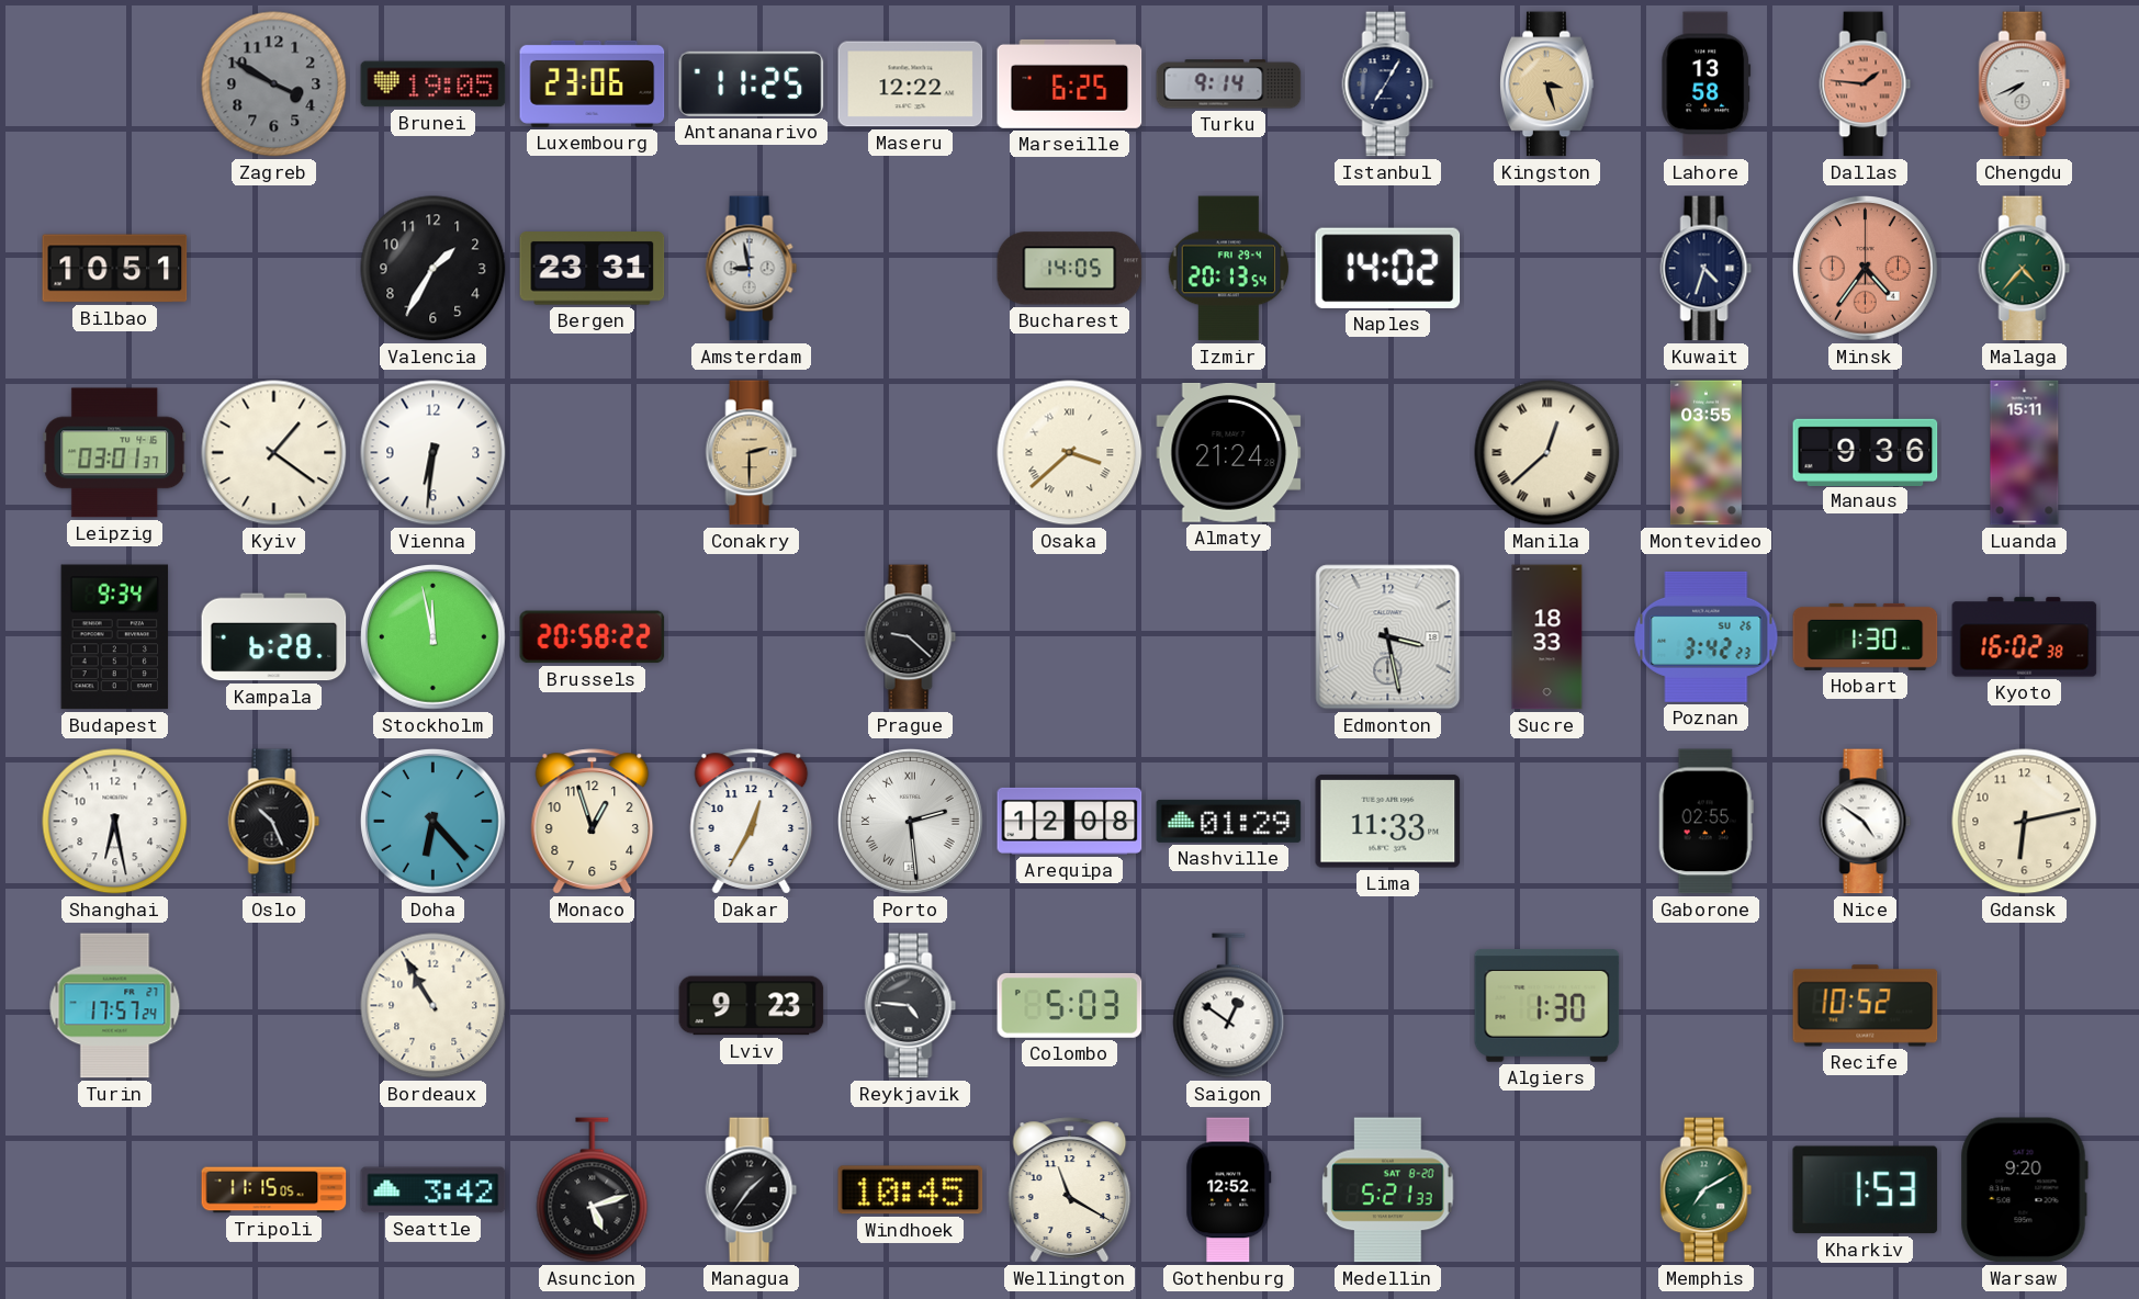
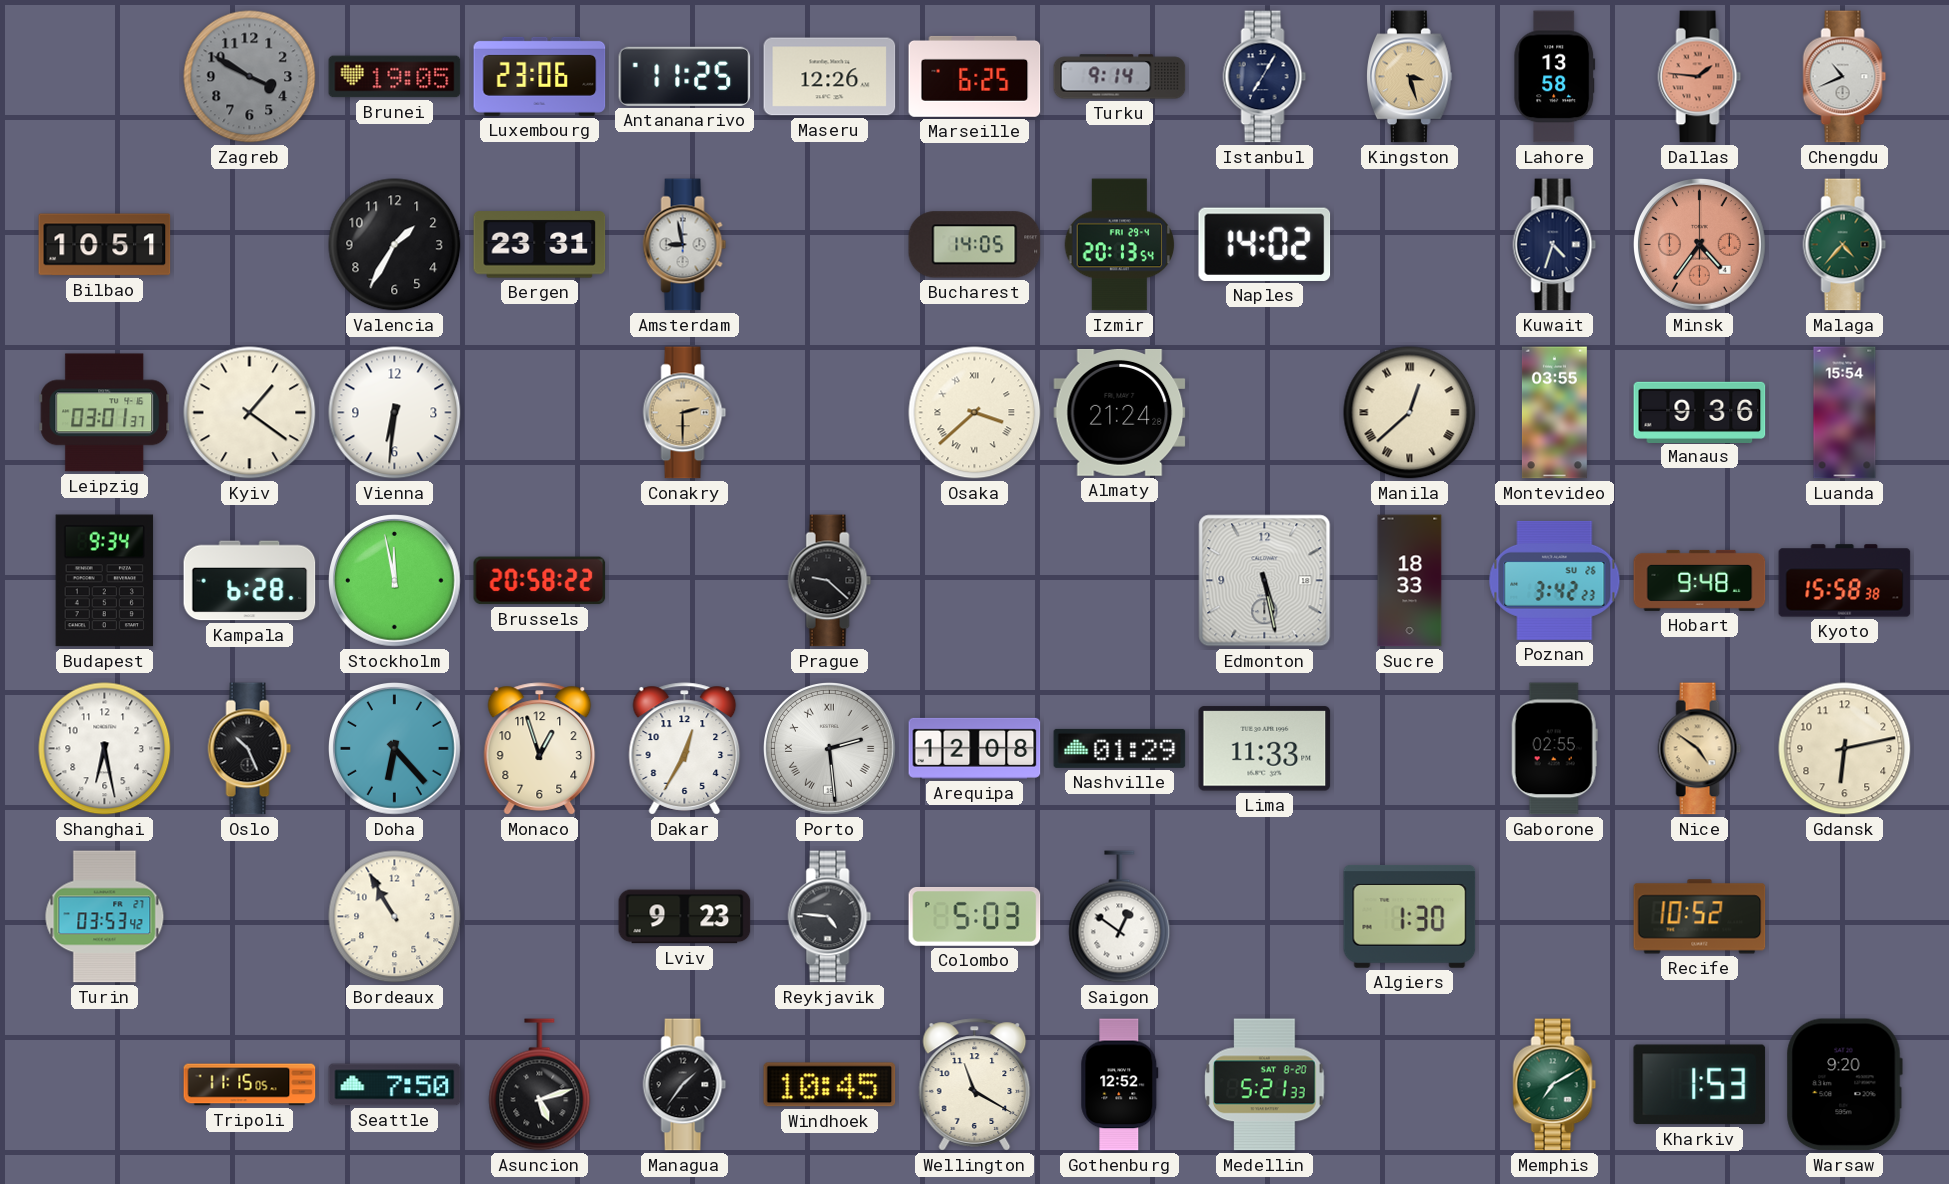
Maseru: 12:22 -> 12:26
Chengdu: 7:41 -> 10:41
Luanda: 15:11 -> 15:54
Edmonton: 3:28 -> 5:28
Hobart: 1:30 -> 9:48
Kyoto: 16:02 -> 15:58
Nice dial: white -> champagne
Turin: 17:57 -> 03:53
Seattle: 3:42 -> 7:50
